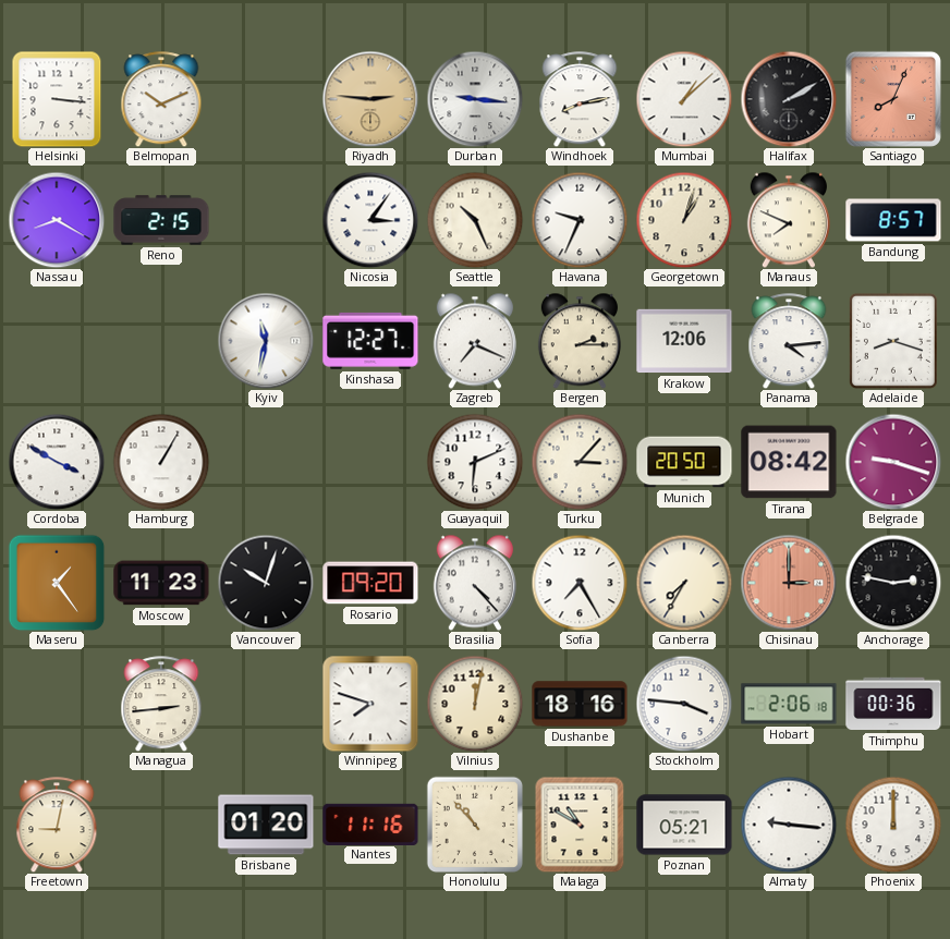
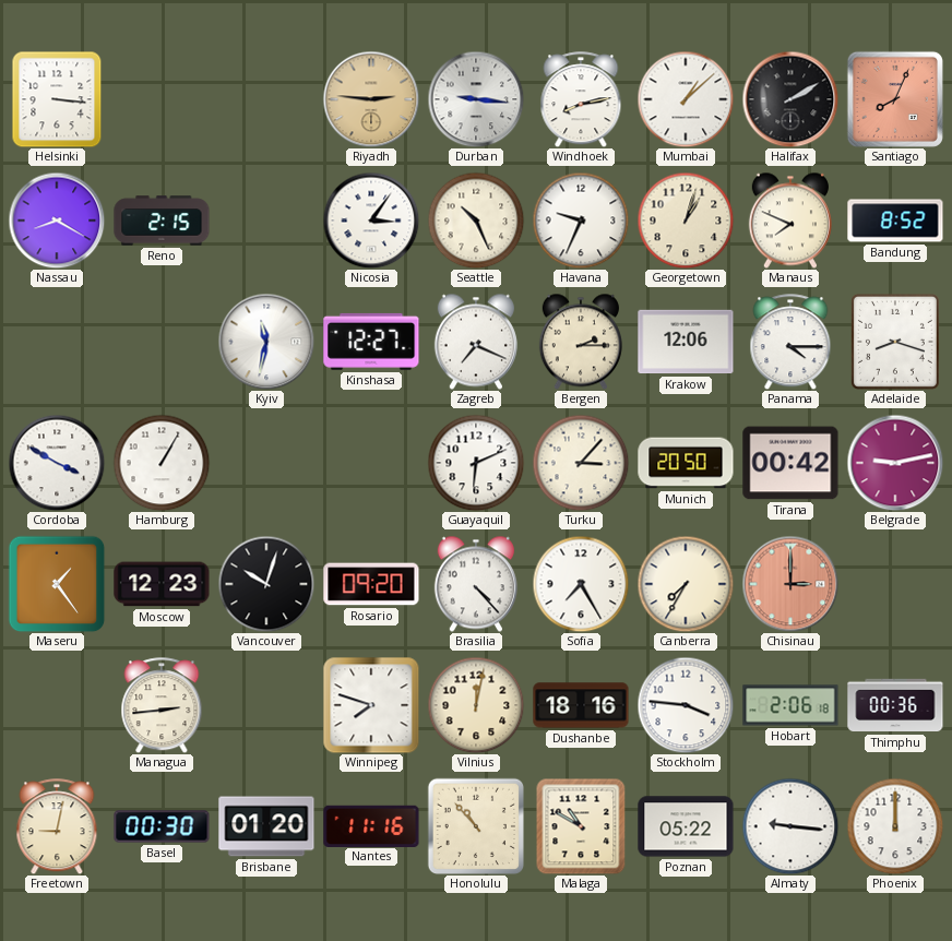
Belmopan: 10:11 -> none
Bandung: 8:57 -> 8:52
Panama: 4:14 -> 4:15
Tirana: 08:42 -> 00:42
Belgrade: 9:18 -> 9:13
Moscow: 11:23 -> 12:23
Anchorage: 2:47 -> none
Basel: none -> 00:30
Poznan: 05:21 -> 05:22
